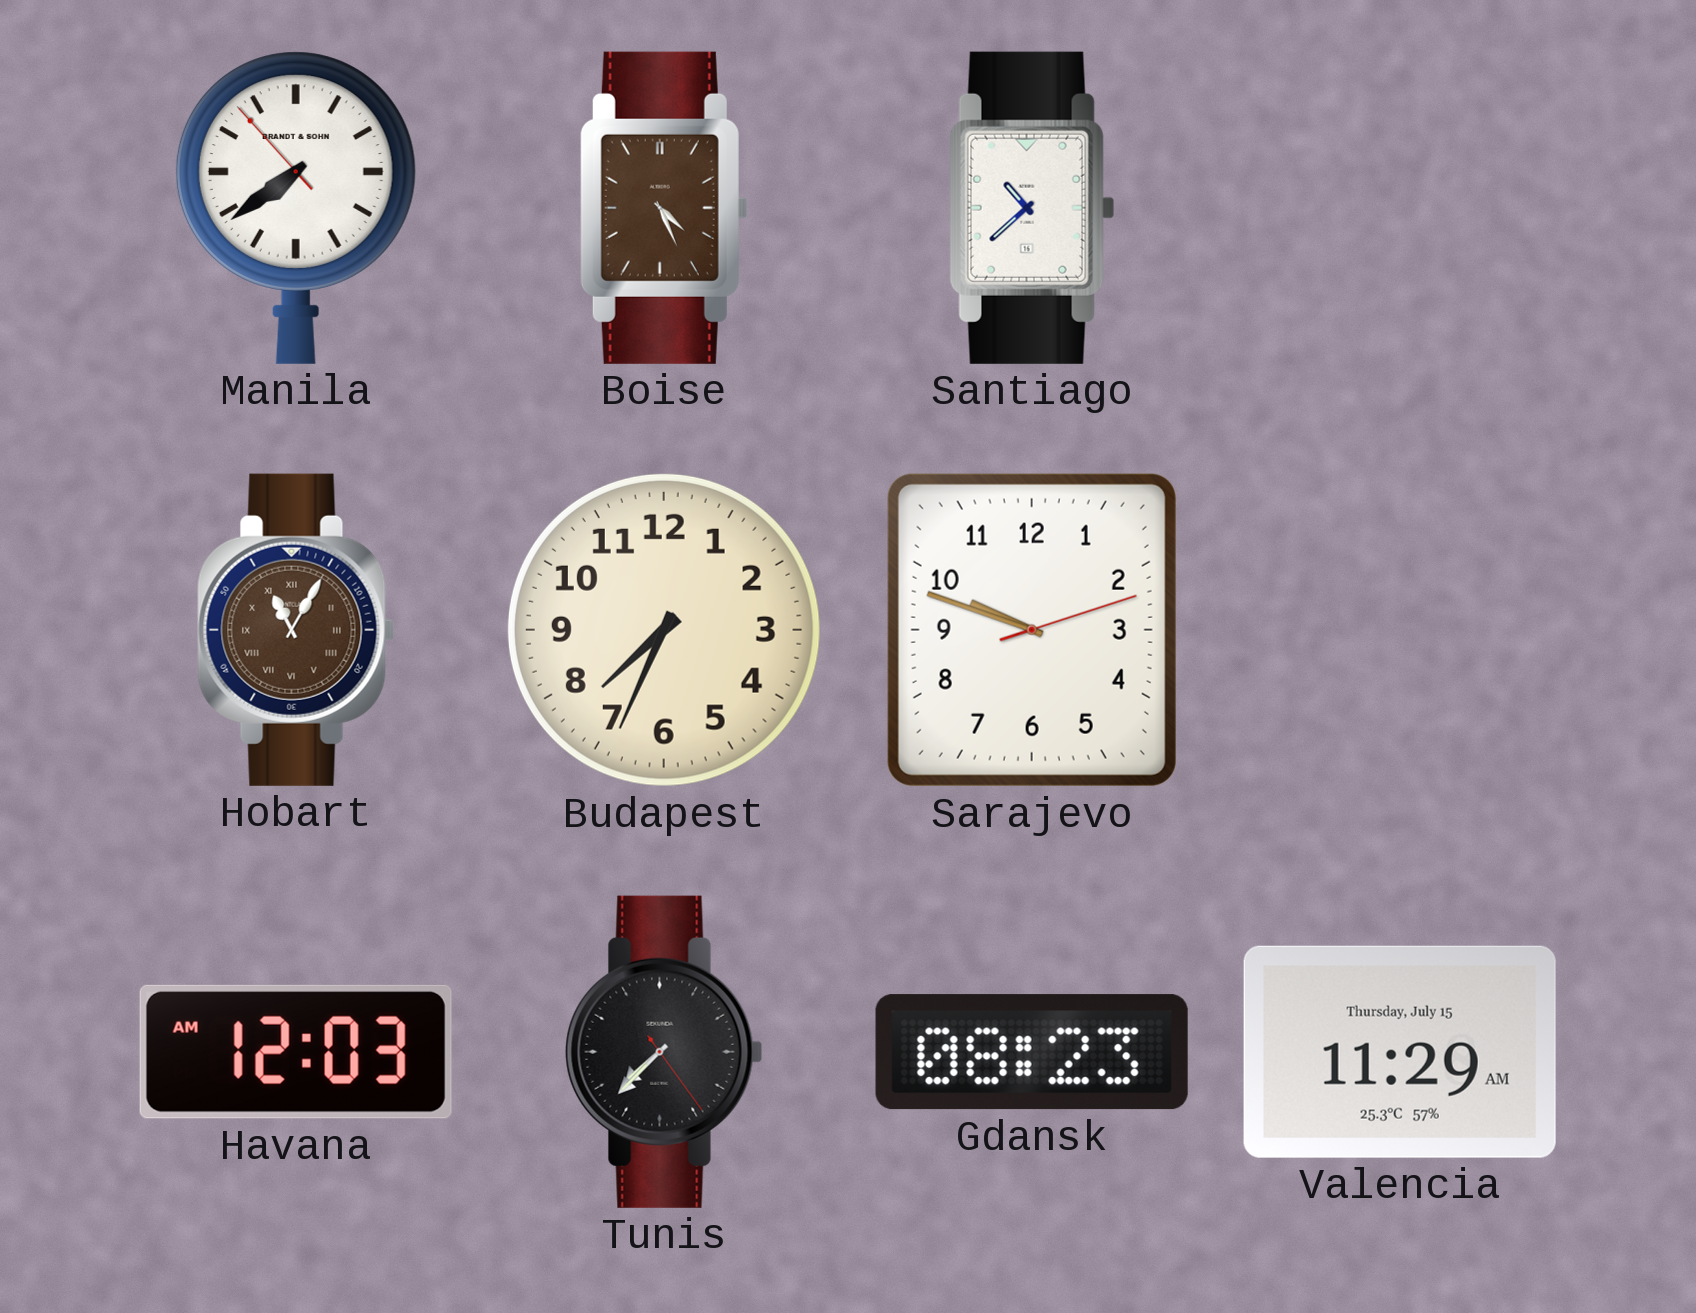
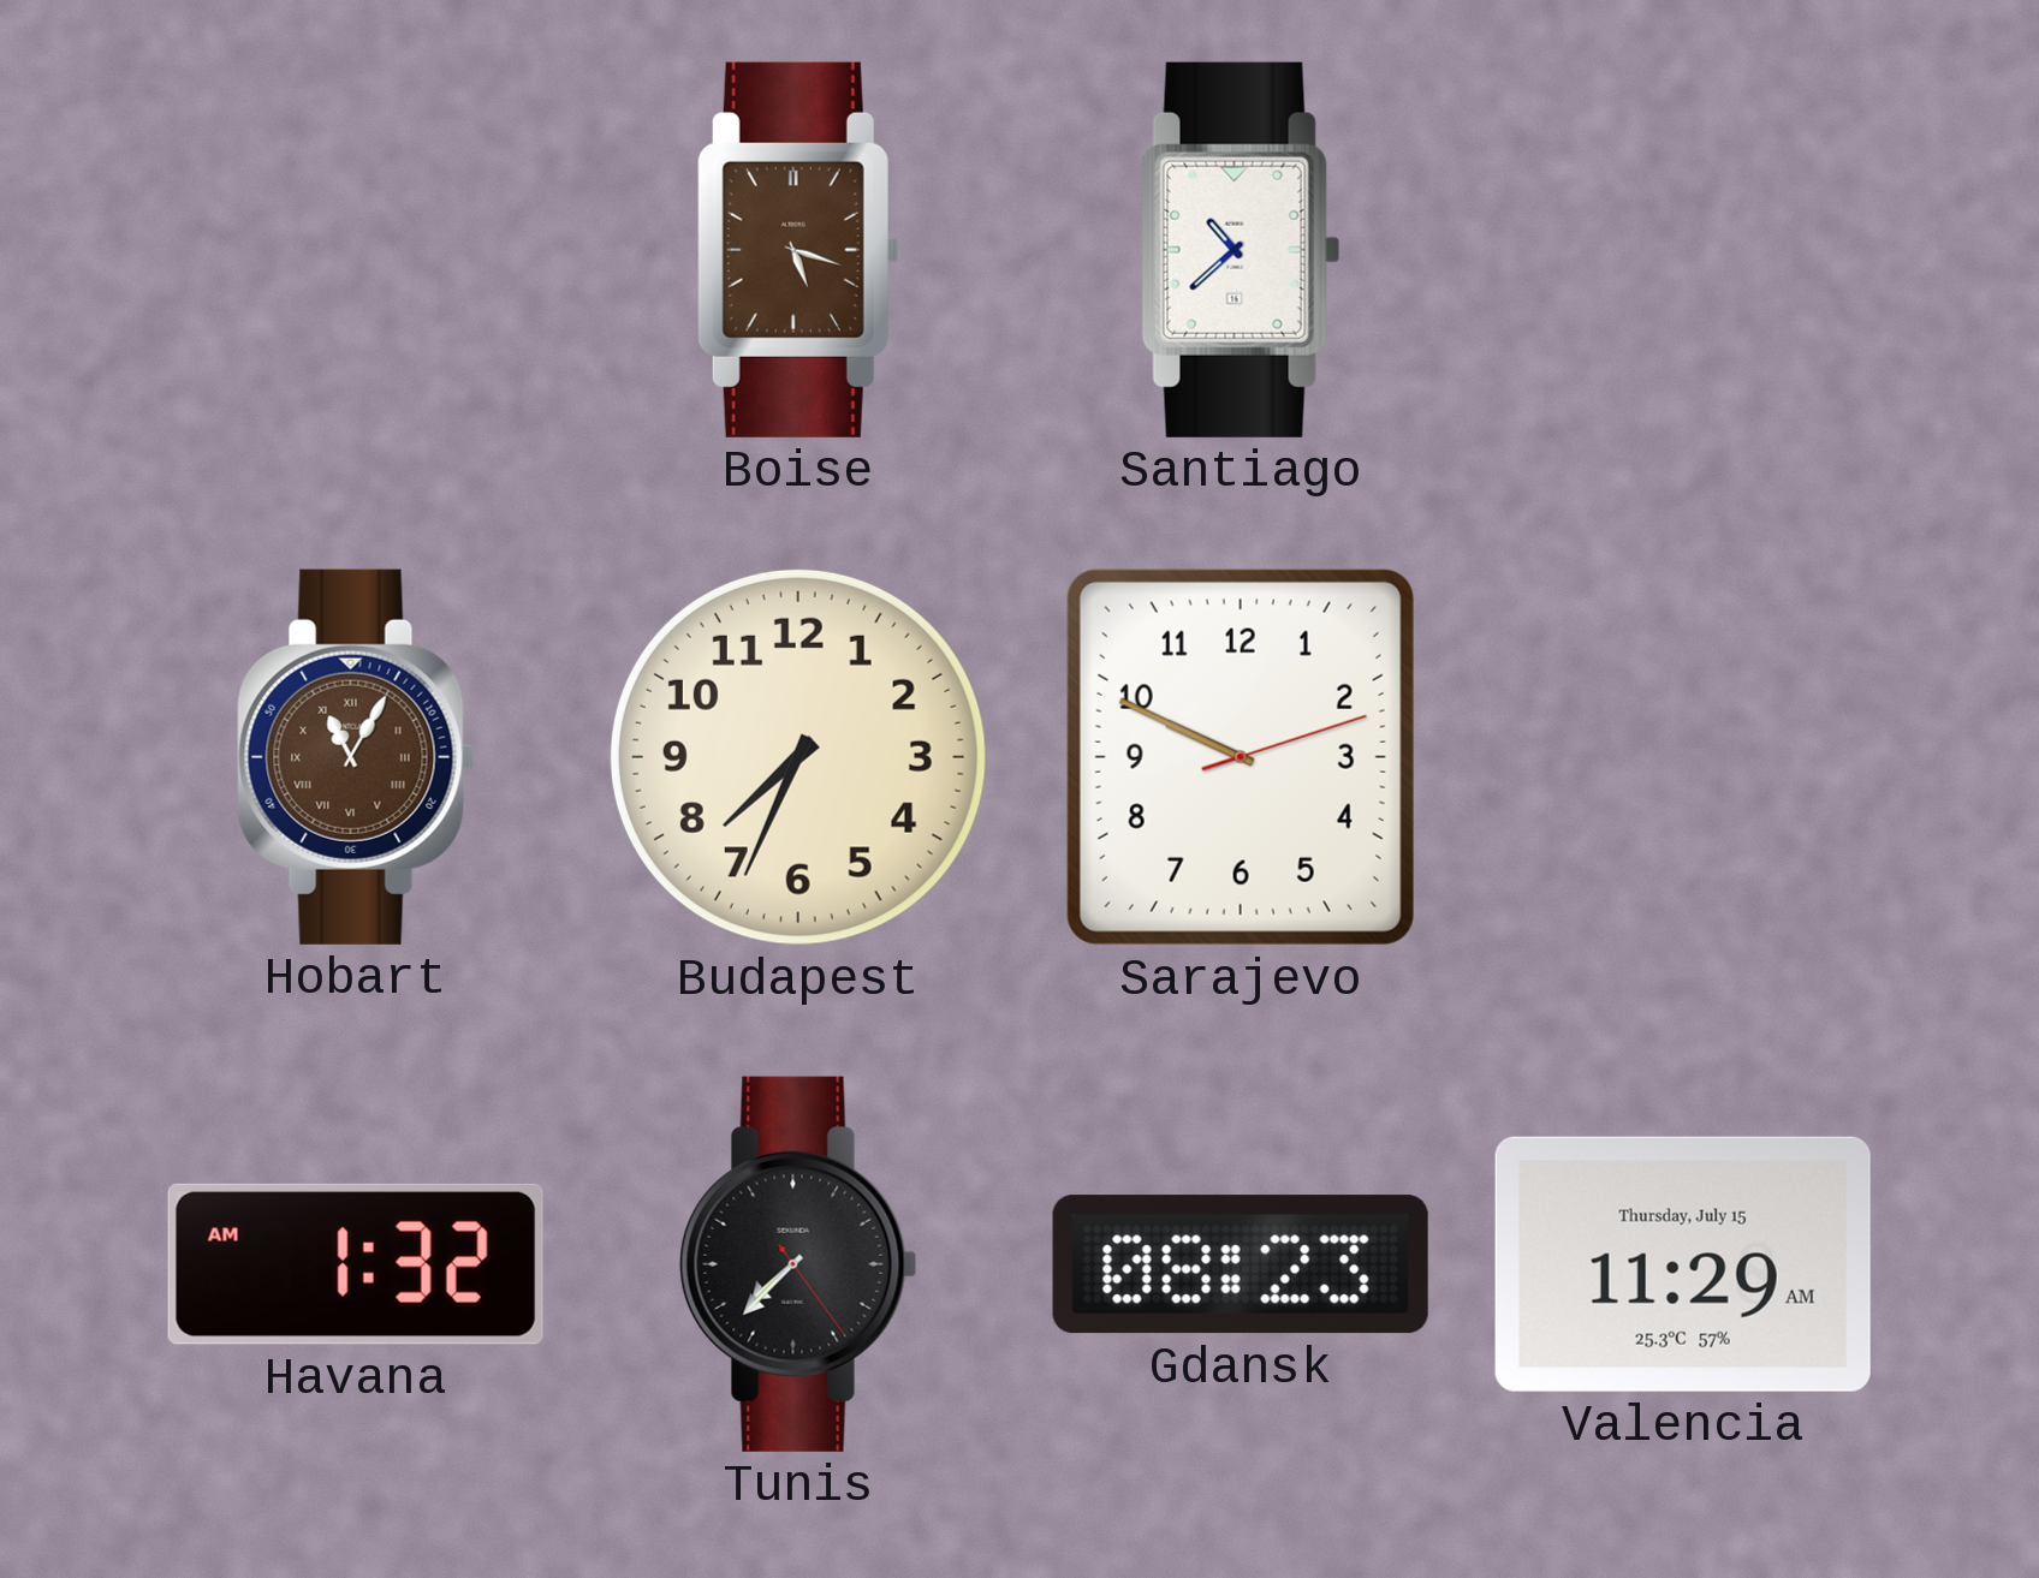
Manila: 7:38 -> none
Boise: 4:26 -> 5:18
Sarajevo: 9:48 -> 9:49
Havana: 12:03 -> 1:32
